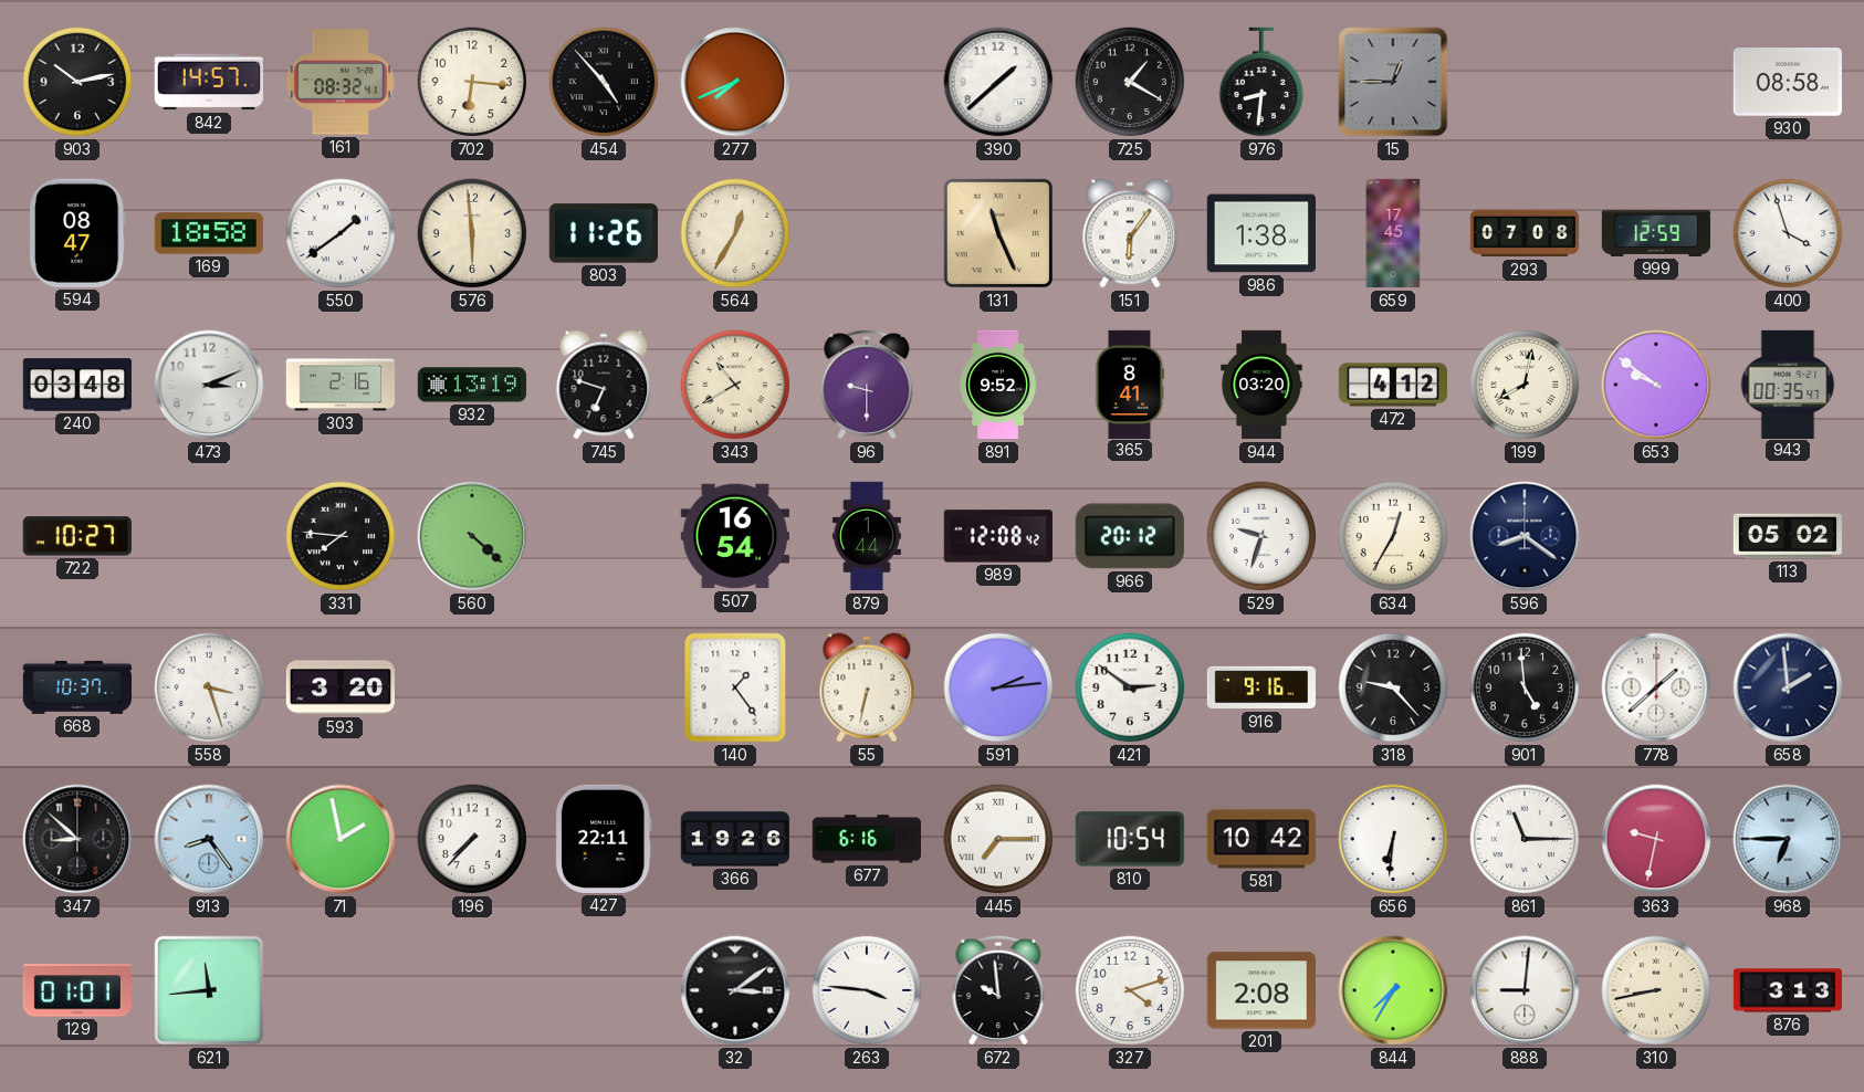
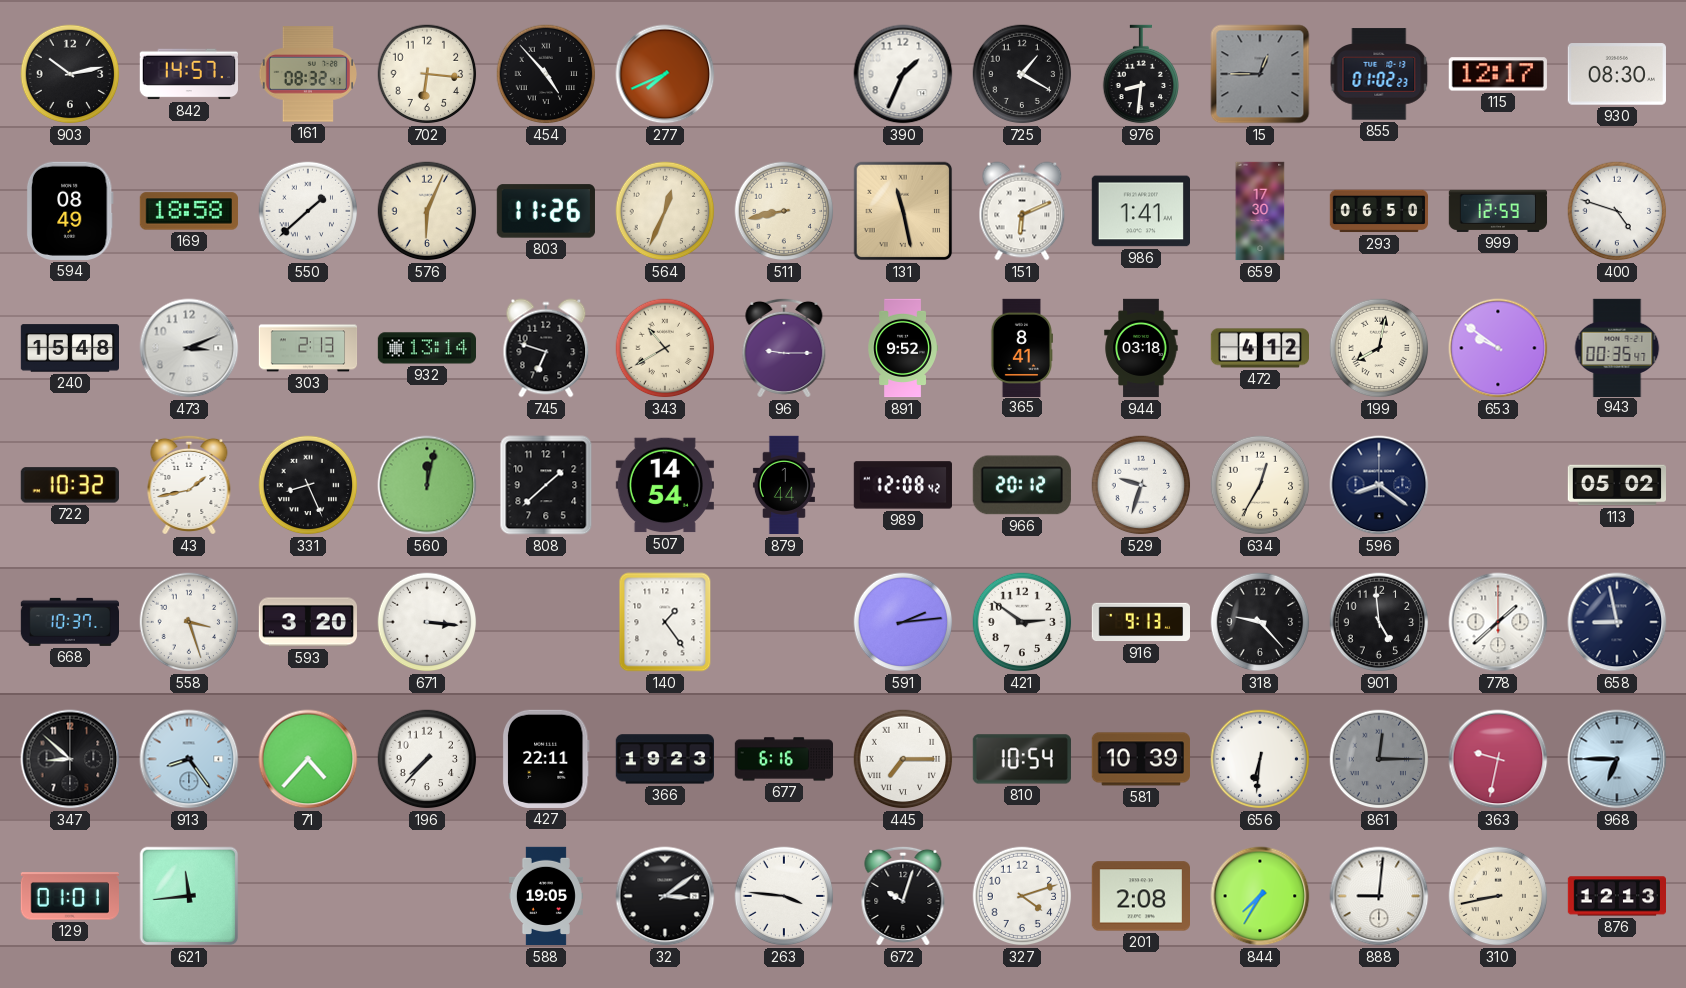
390: 1:38 -> 1:34
855: none -> 01:02
115: none -> 12:17
930: 08:58 -> 08:30
594: 08:47 -> 08:49
550: 1:39 -> 1:38
576: 5:59 -> 6:04
564: 12:35 -> 12:34
511: none -> 8:43
131: 11:26 -> 11:28
151: 6:06 -> 6:11
986: 1:38 -> 1:41
659: 17:45 -> 17:30
293: 07:08 -> 06:50
400: 3:57 -> 4:48
240: 03:48 -> 15:48
303: 2:16 -> 2:13
932: 13:19 -> 13:14
96: 9:30 -> 9:15
944: 03:20 -> 03:18
722: 10:27 -> 10:32
43: none -> 1:43
331: 7:46 -> 8:26
560: 4:22 -> 12:02
808: none -> 1:38
507: 16:54 -> 14:54
671: none -> 3:16
55: 6:32 -> none
916: 9:16 -> 9:13
658: 1:59 -> 8:58
71: 1:58 -> 4:37
366: 19:26 -> 19:23
581: 10:42 -> 10:39
861: 11:15 -> 12:15
861 dial: white -> grey
588: none -> 19:05
672: 9:59 -> 10:03
876: 3:13 -> 12:13
